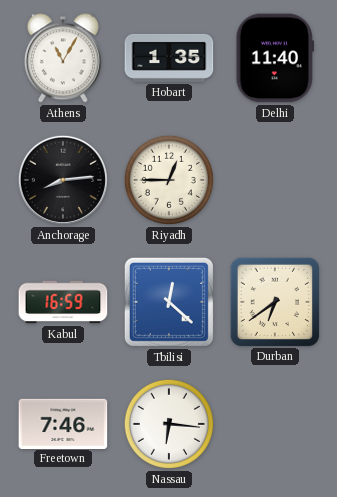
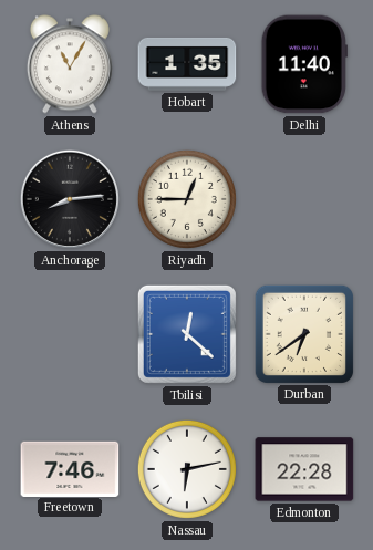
Kabul: 16:59 -> none
Nassau: 6:16 -> 6:13
Edmonton: none -> 22:28
